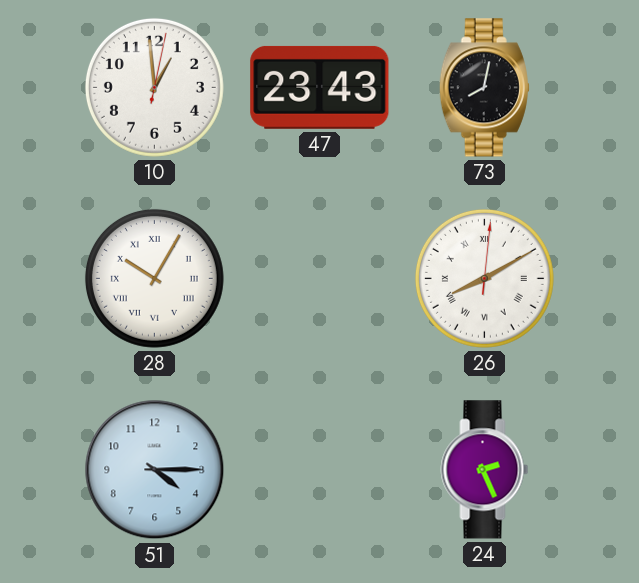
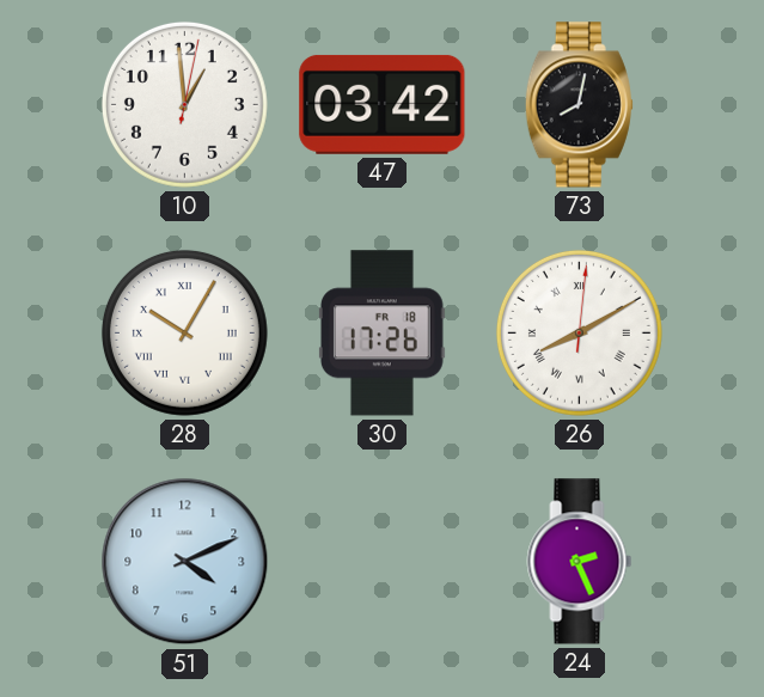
47: 23:43 -> 03:42
30: none -> 17:26
51: 4:15 -> 4:11
